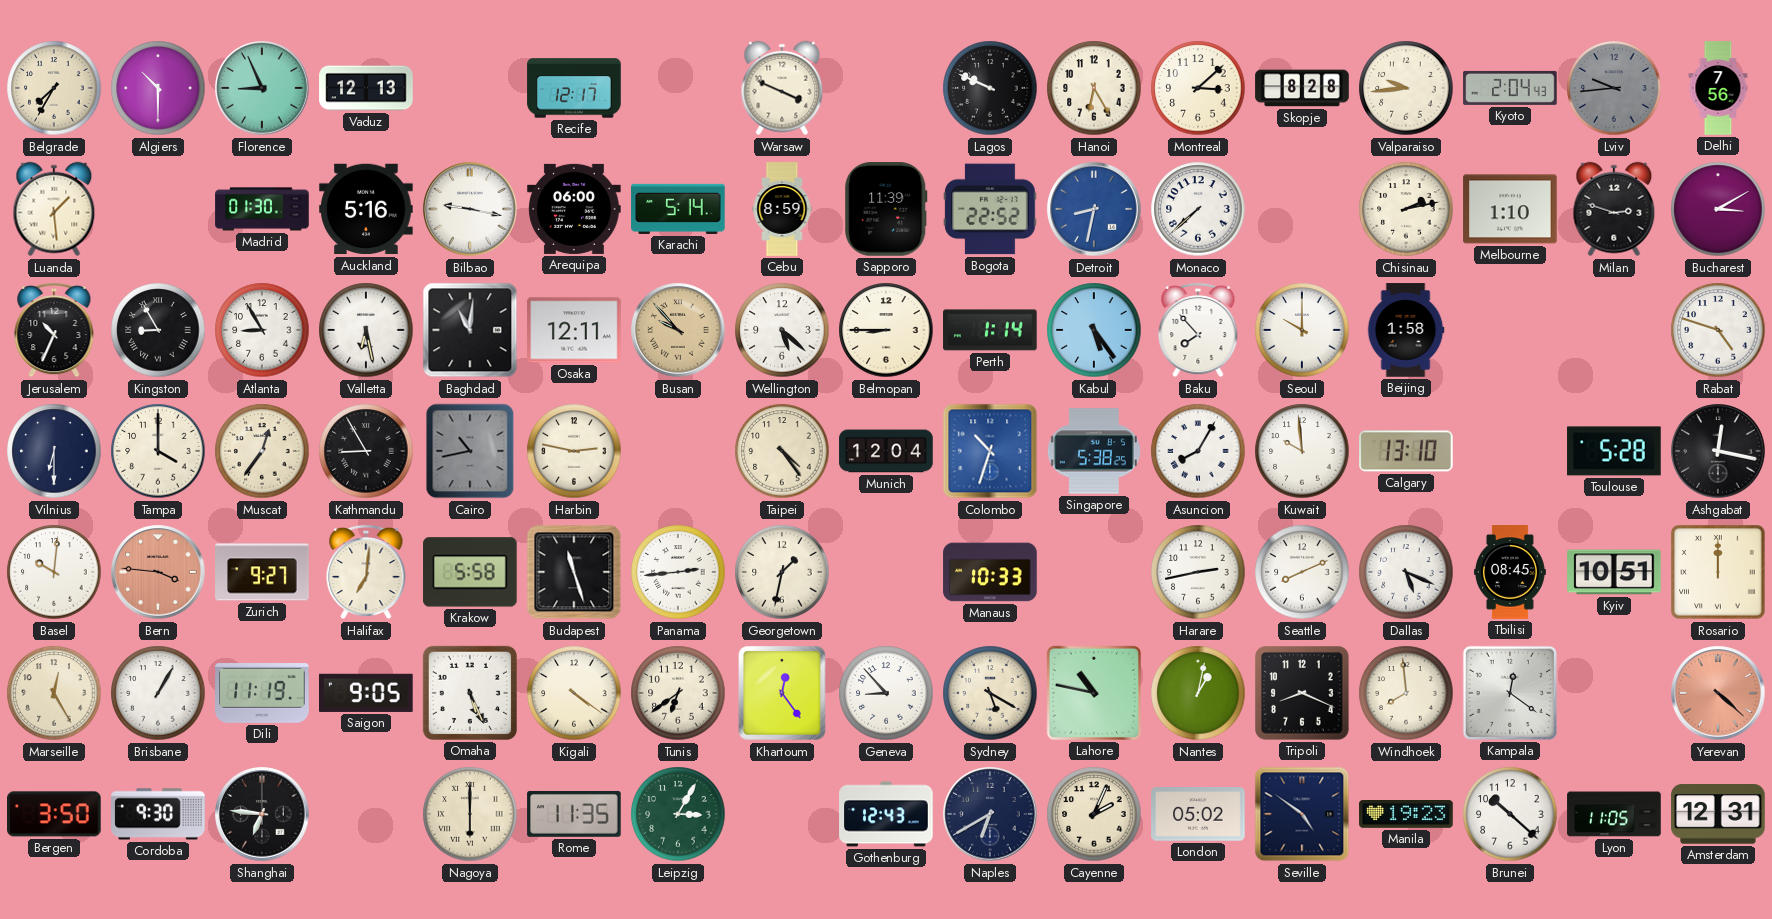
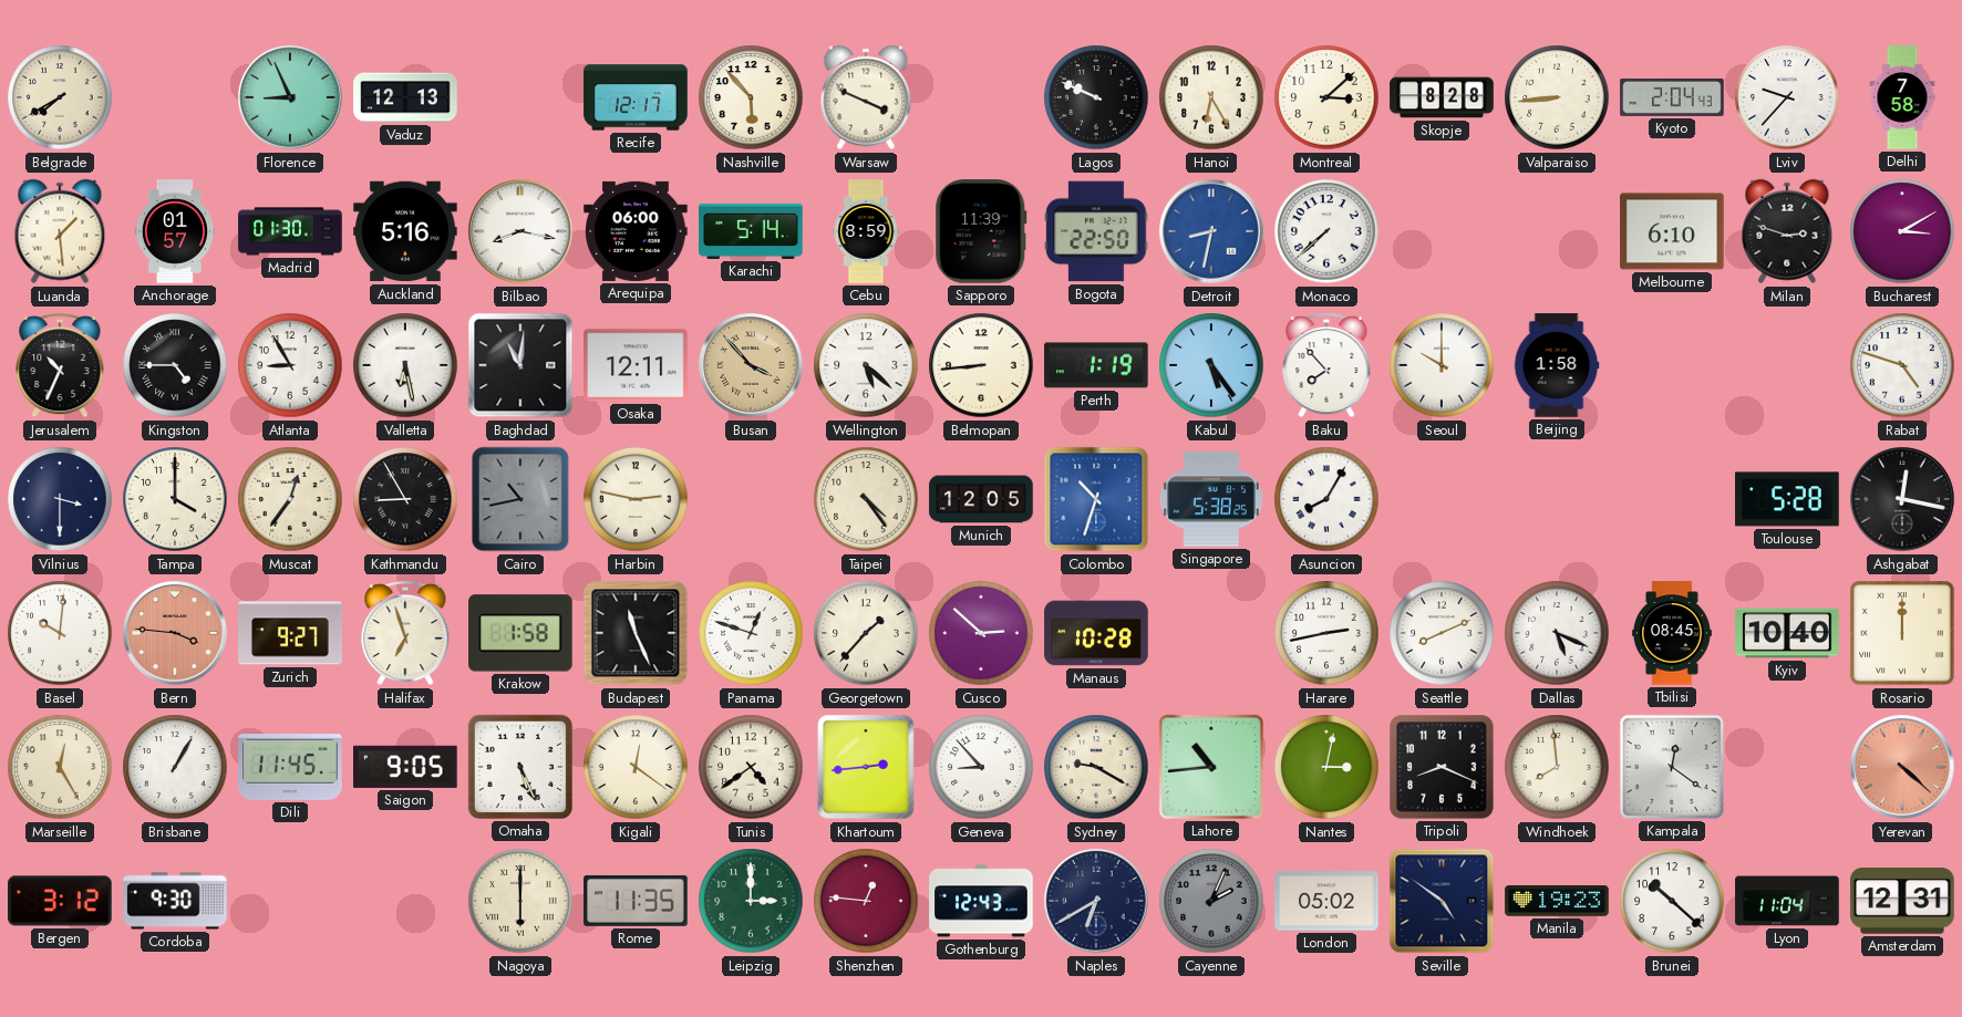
Belgrade: 7:35 -> 7:40
Algiers: 10:30 -> none
Nashville: none -> 5:53
Valparaiso: 9:44 -> 8:44
Lviv: 9:44 -> 9:37
Lviv dial: grey -> white
Delhi: 7:56 -> 7:58
Anchorage: none -> 01:57
Bilbao: 9:17 -> 8:17
Bogota: 22:52 -> 22:50
Chisinau: 2:13 -> none
Melbourne: 1:10 -> 6:10
Kingston: 8:55 -> 4:45
Busan: 9:53 -> 3:53
Belmopan: 8:45 -> 8:44
Perth: 1:14 -> 1:19
Vilnius: 6:30 -> 3:30
Munich: 12:04 -> 12:05
Kuwait: 9:59 -> none
Calgary: 13:10 -> none
Halifax: 7:01 -> 6:57
Krakow: 5:58 -> 1:58
Budapest: 11:27 -> 11:26
Panama: 2:44 -> 12:48
Georgetown: 1:32 -> 1:37
Cusco: none -> 2:52
Manaus: 10:33 -> 10:28
Kyiv: 10:51 -> 10:40
Dili: 11:19 -> 11:45
Kigali: 4:21 -> 12:21
Tunis: 6:39 -> 4:39
Khartoum: 12:24 -> 2:44
Sydney: 5:20 -> 9:20
Lahore: 10:47 -> 10:44
Nantes: 1:02 -> 3:02
Bergen: 3:50 -> 3:12
Shanghai: 6:46 -> none
Leipzig: 3:05 -> 3:00
Shenzhen: none -> 12:46
Cayenne dial: cream -> grey
Lyon: 11:05 -> 11:04
